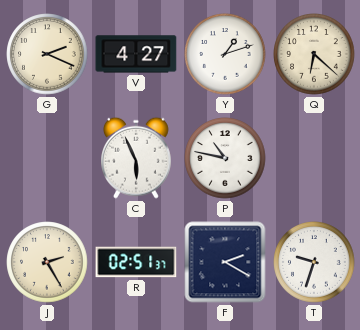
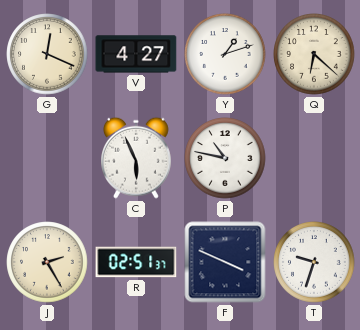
G: 2:19 -> 12:19
F: 2:20 -> 3:49
